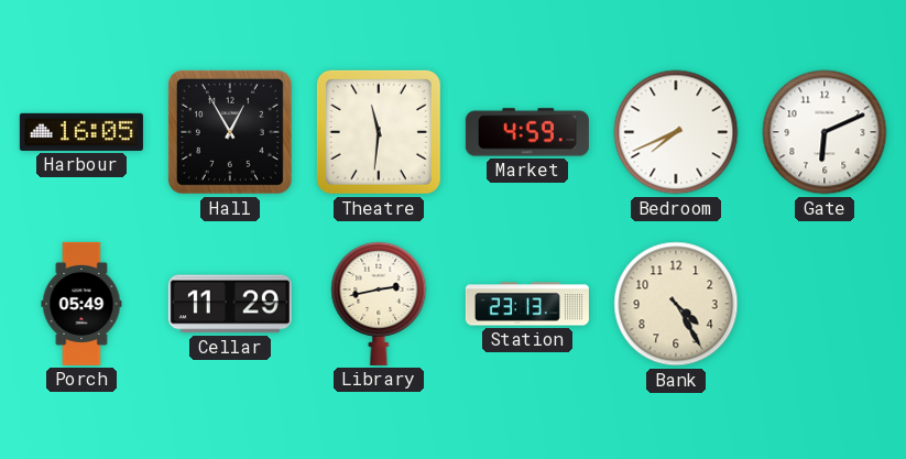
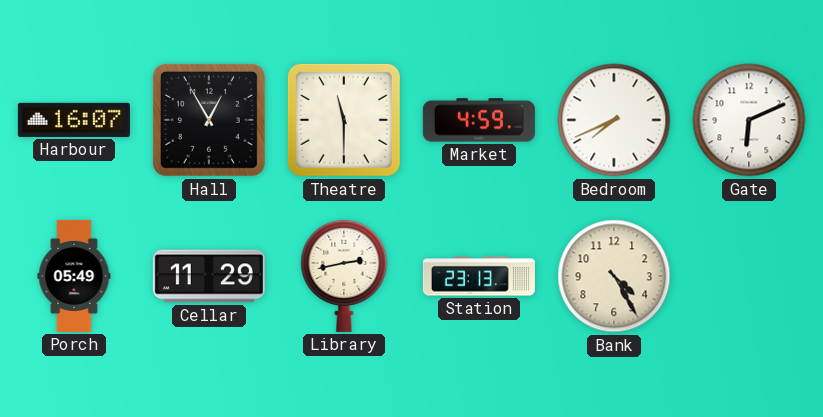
Harbour: 16:05 -> 16:07
Theatre: 11:31 -> 11:30
